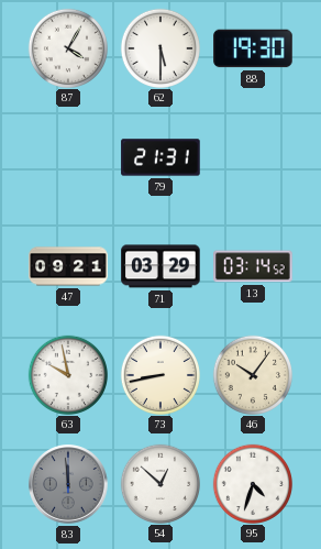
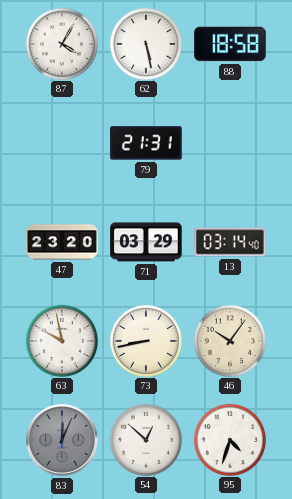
62: 5:30 -> 5:28
88: 19:30 -> 18:58
47: 09:21 -> 23:20
13: 03:14:52 -> 03:14:40
83: 11:59 -> 12:04
